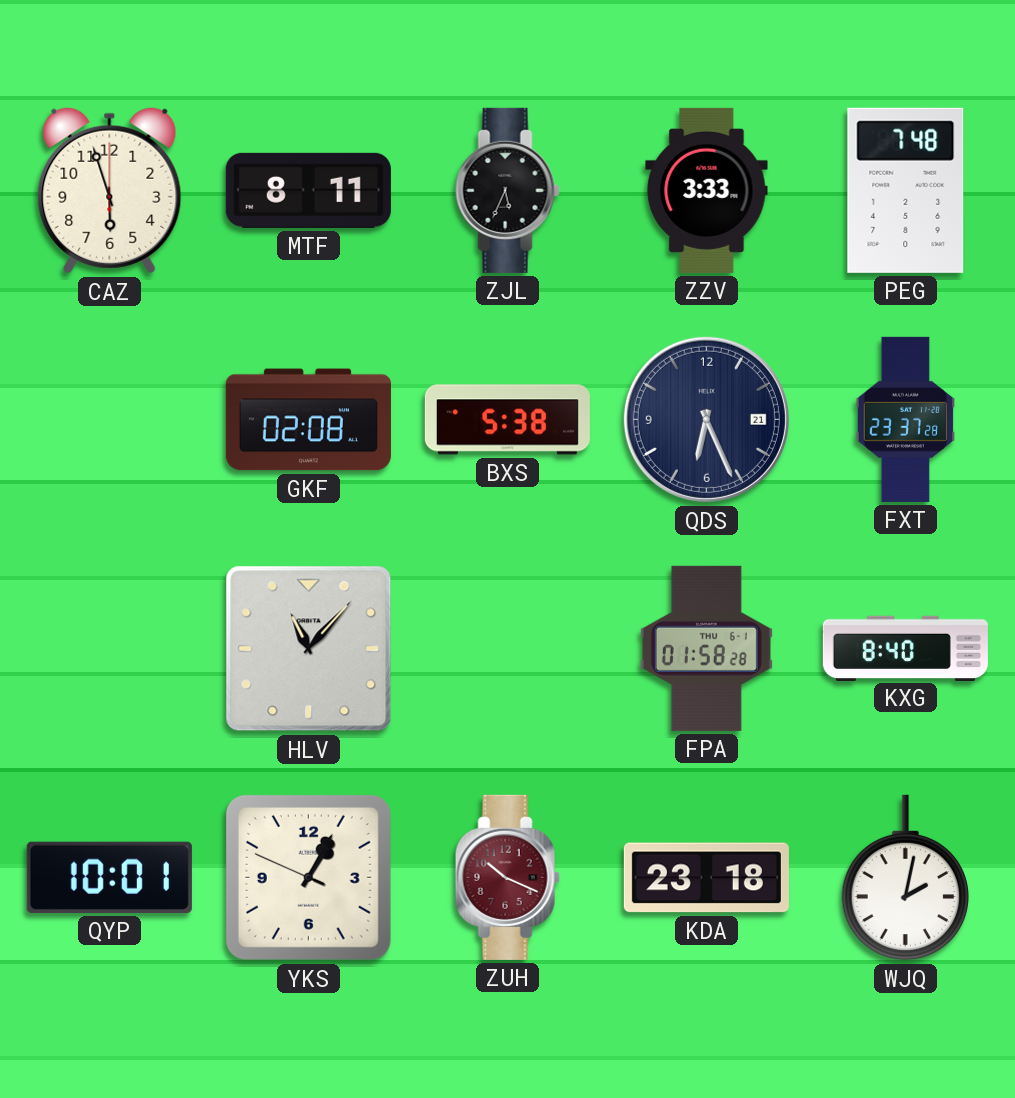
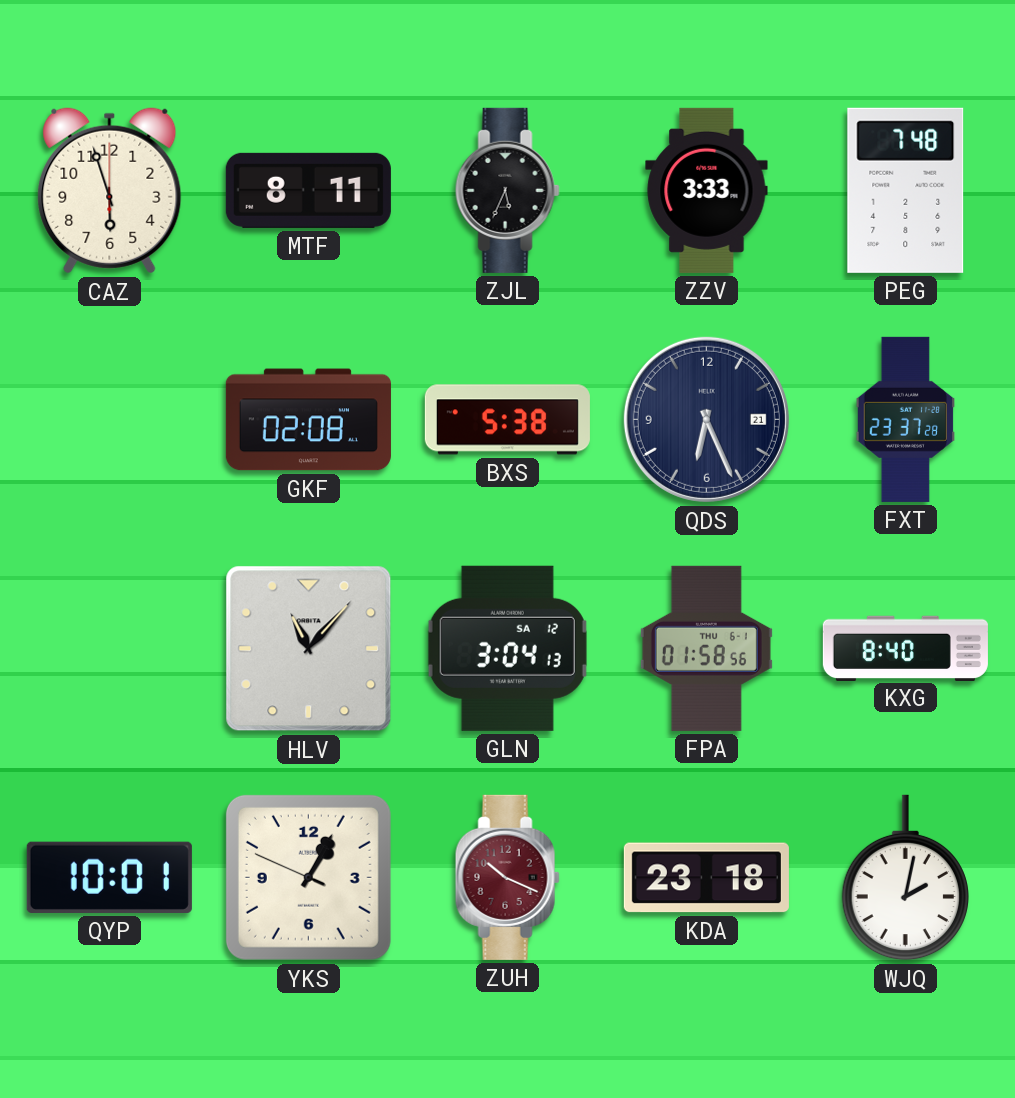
GLN: none -> 3:04
FPA: 01:58:28 -> 01:58:56
